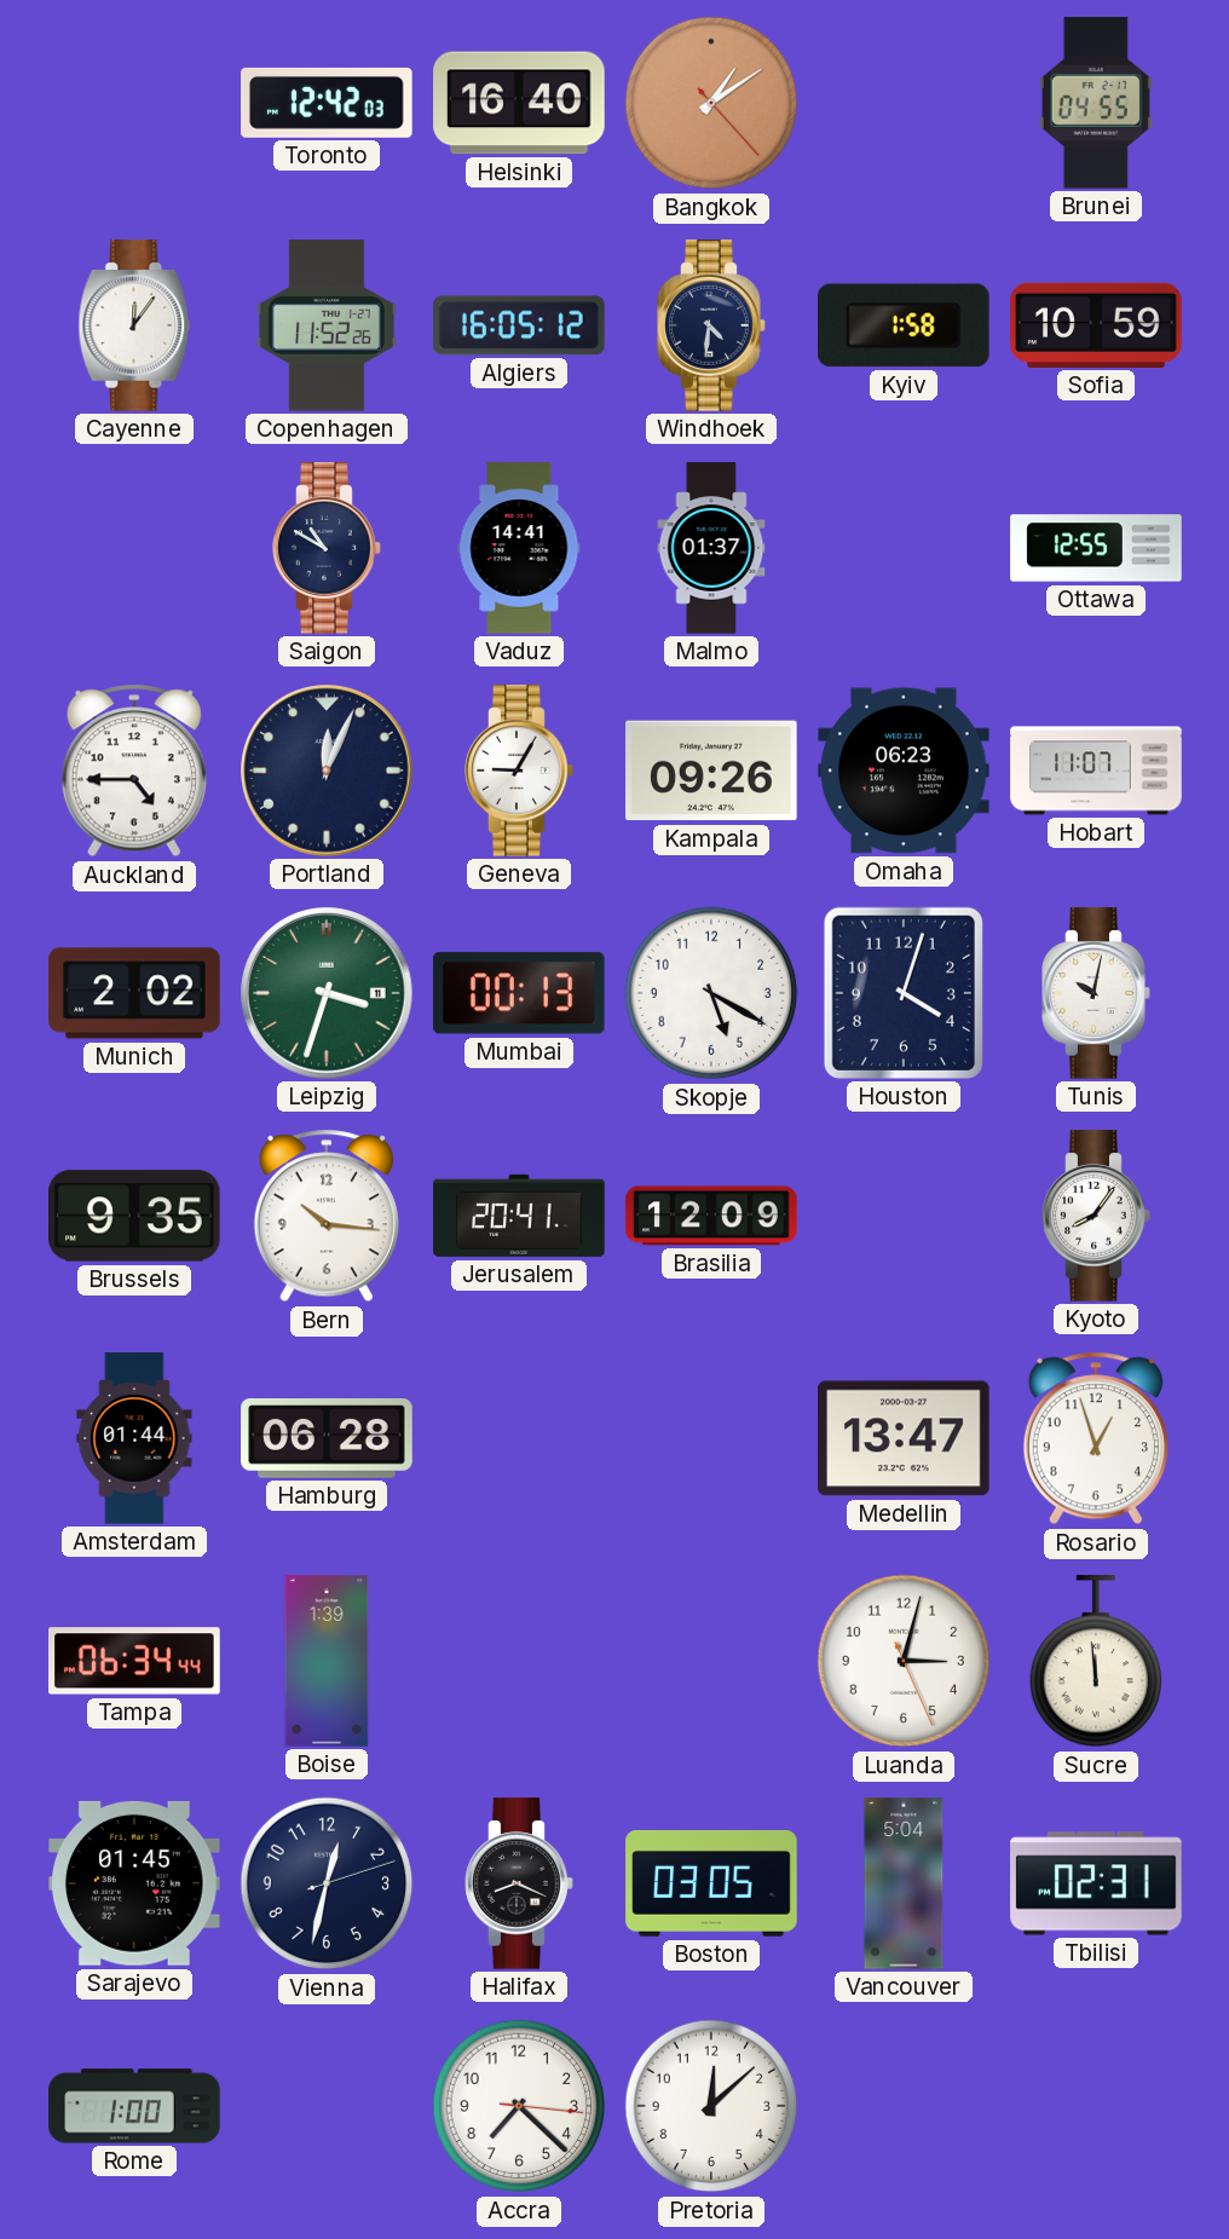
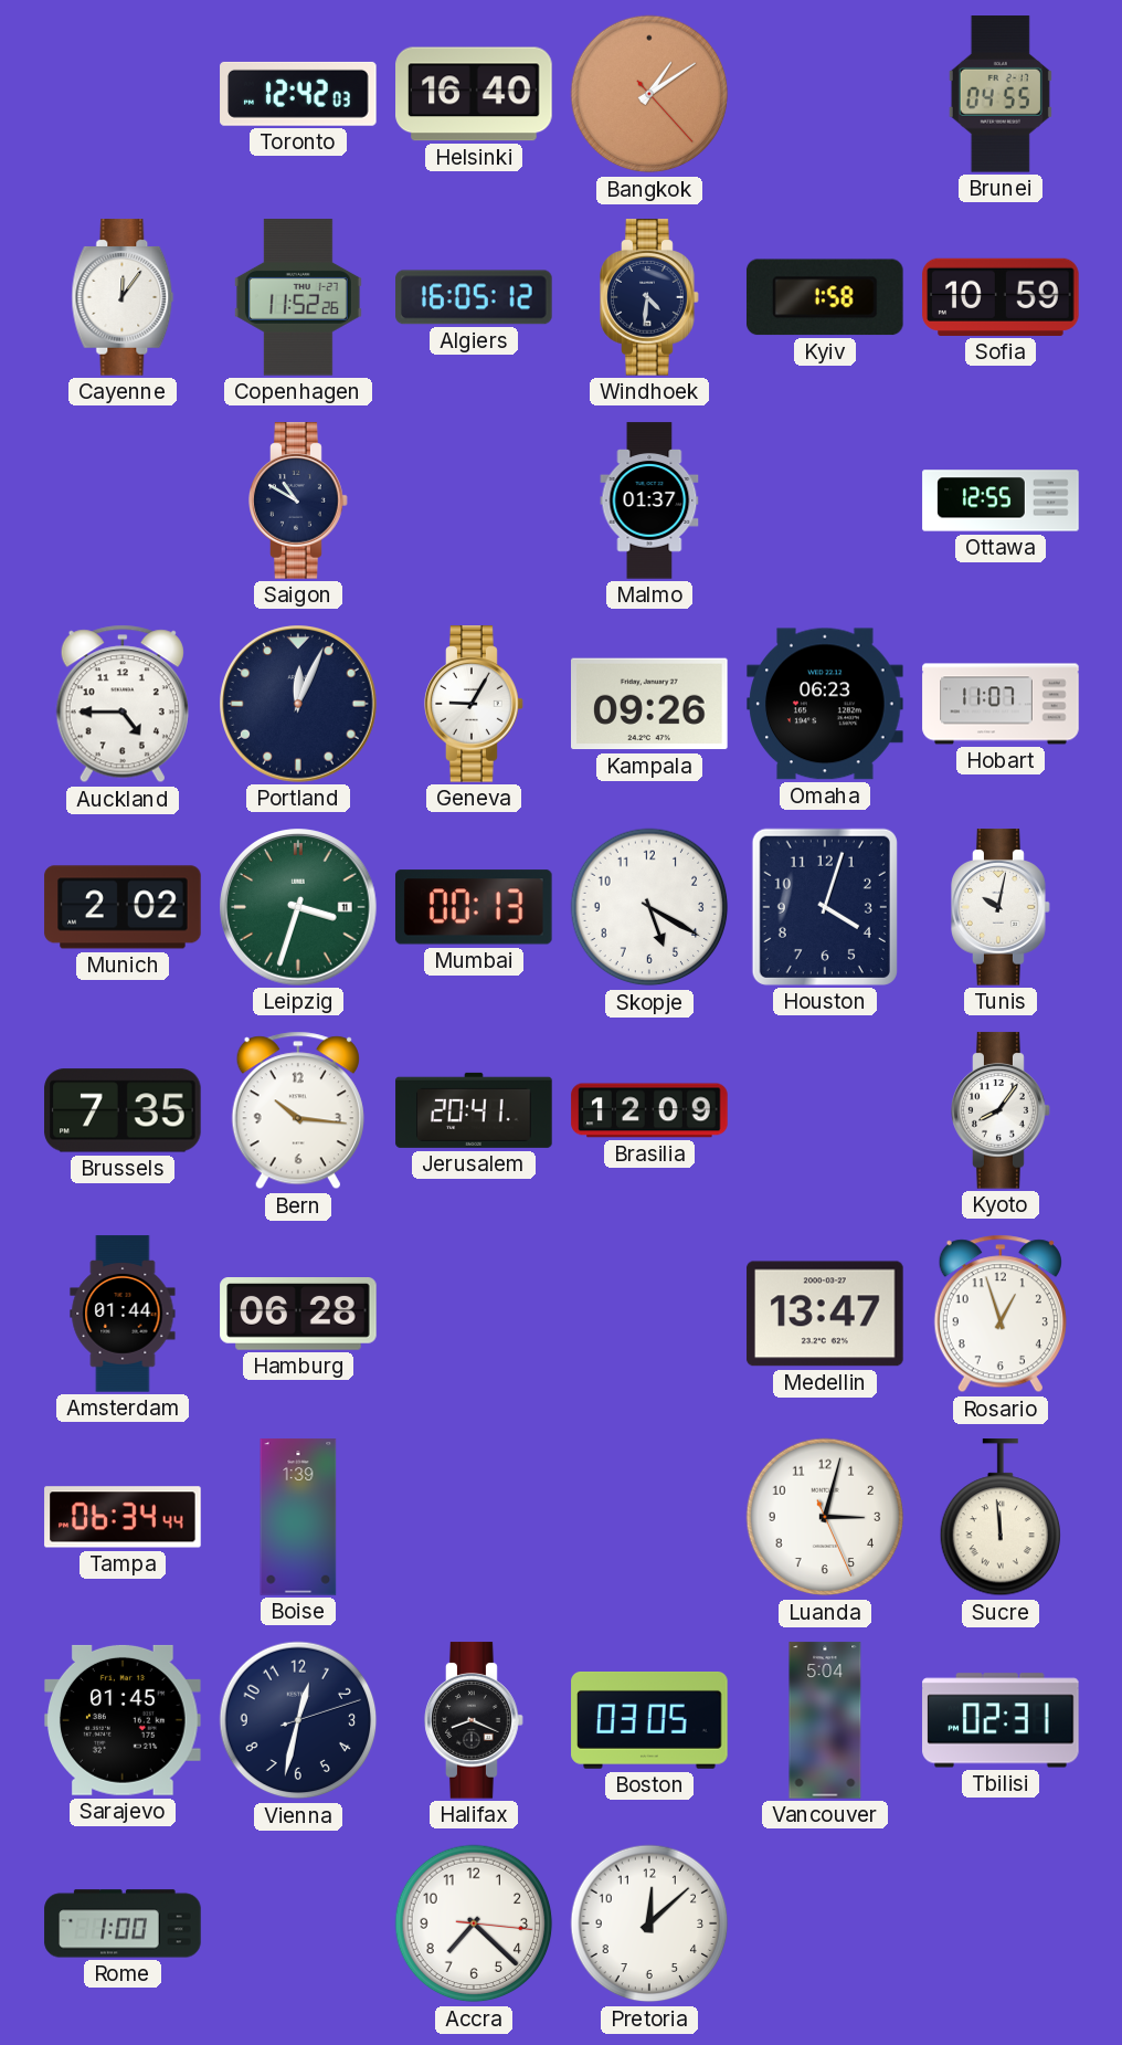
Vaduz: 14:41 -> none
Brussels: 9:35 -> 7:35
